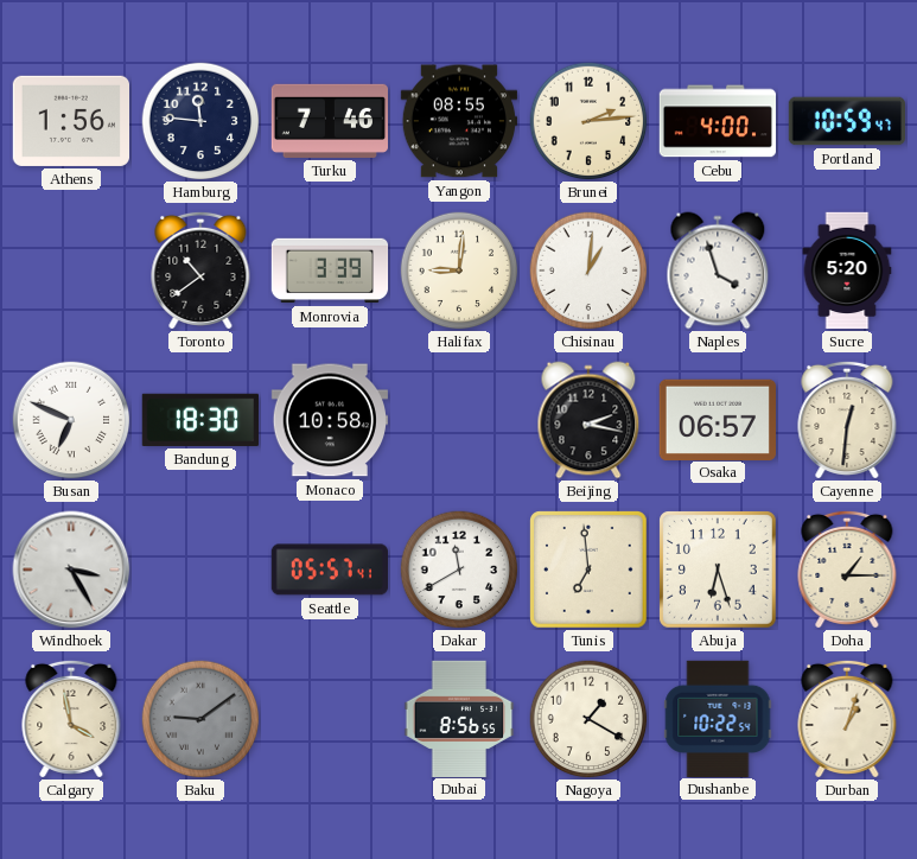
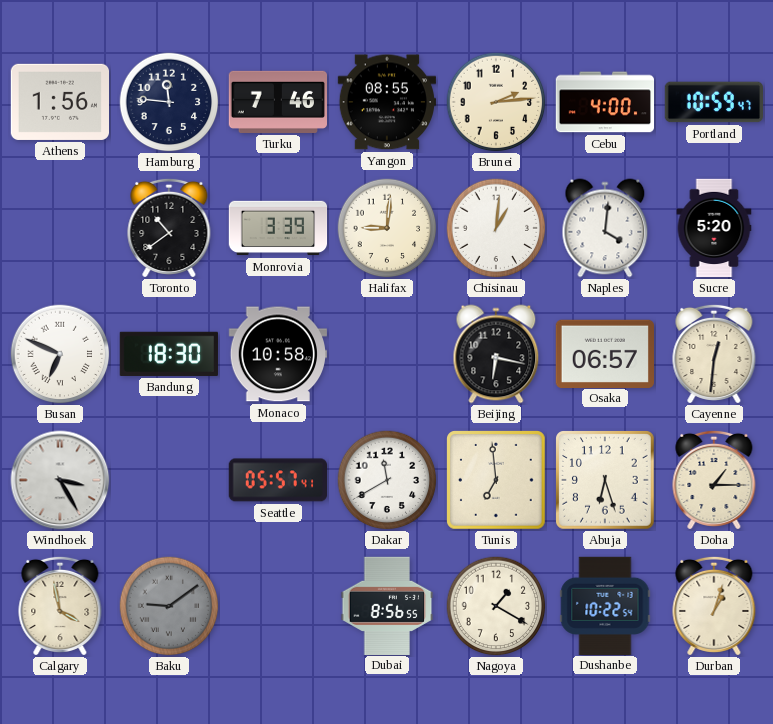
Naples: 3:57 -> 4:01
Beijing: 2:17 -> 6:17
